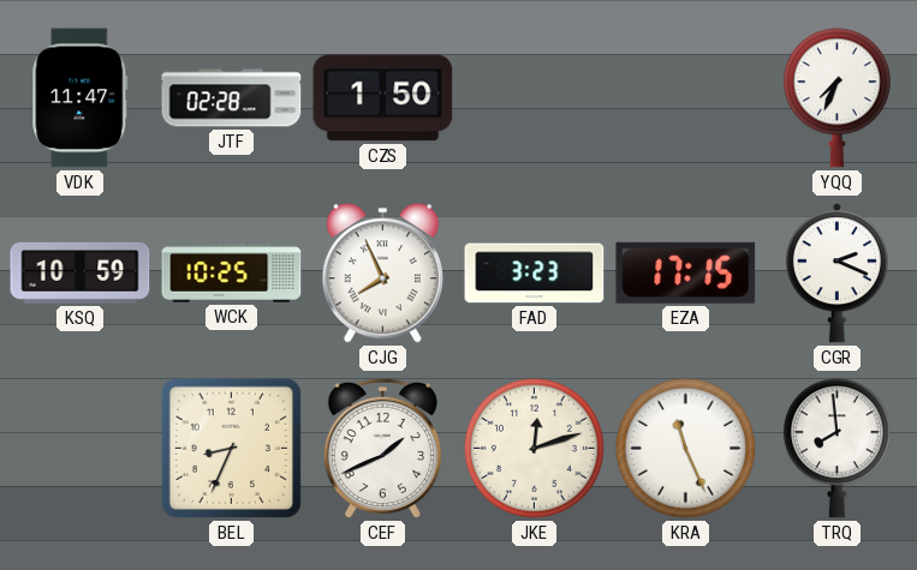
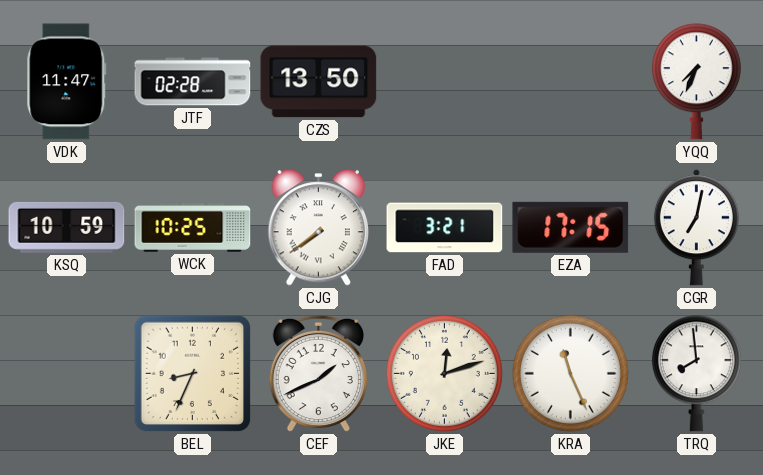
CZS: 1:50 -> 13:50
CJG: 7:56 -> 7:39
FAD: 3:23 -> 3:21
CGR: 2:19 -> 7:02
